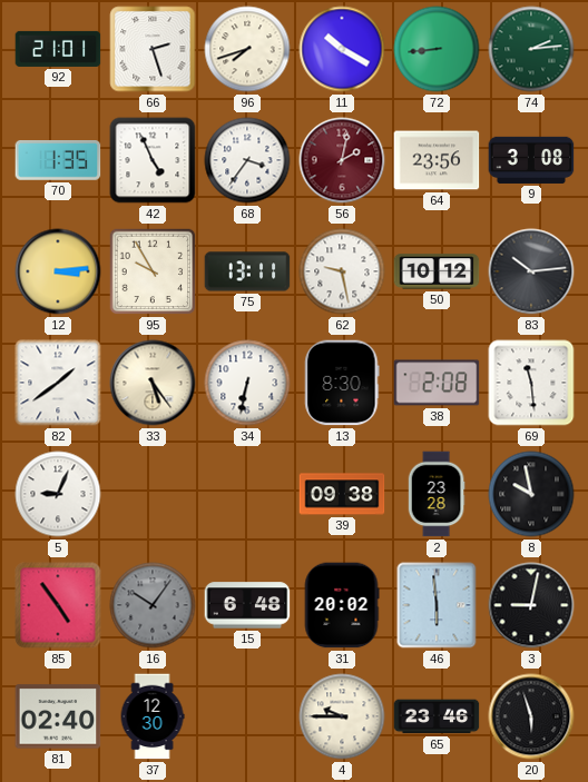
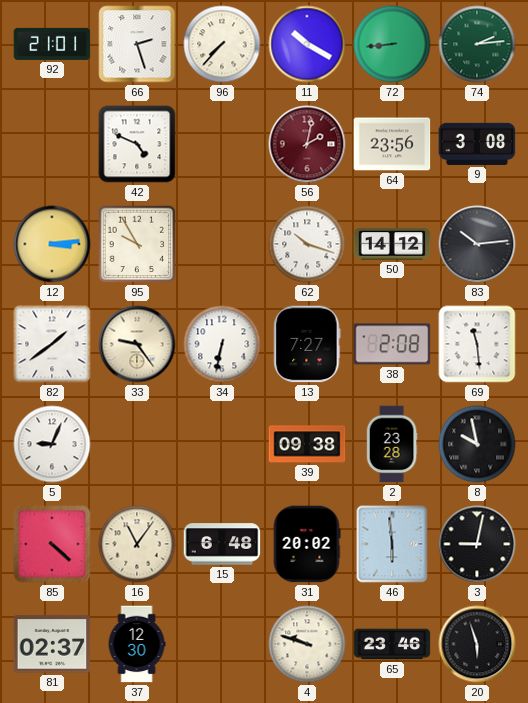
96: 7:42 -> 7:37
70: 1:35 -> none
42: 4:56 -> 4:49
68: 3:36 -> none
75: 13:11 -> none
62: 9:28 -> 10:18
50: 10:12 -> 14:12
33: 5:24 -> 9:24
13: 8:30 -> 7:27
85: 4:54 -> 4:22
16: 10:06 -> 11:06
16 dial: grey -> cream
81: 02:40 -> 02:37
4: 9:45 -> 9:48
